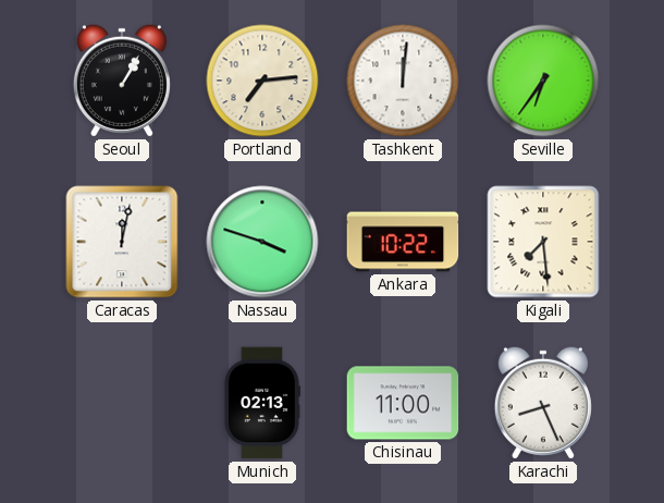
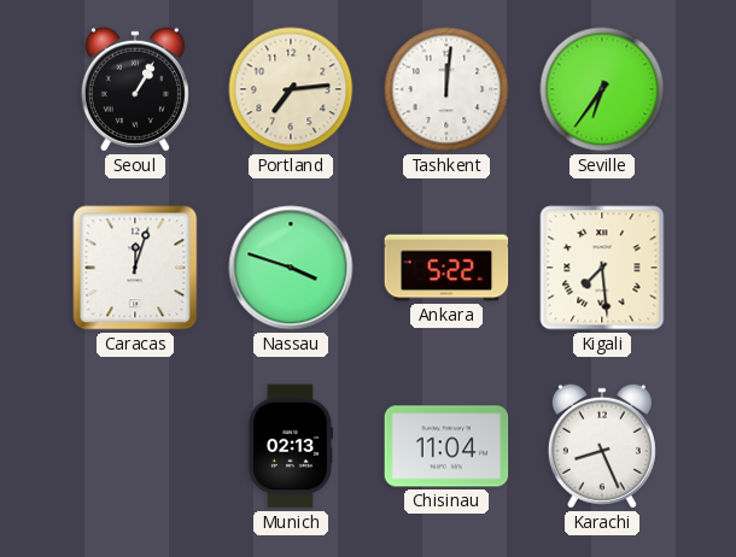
Caracas: 12:02 -> 12:03
Ankara: 10:22 -> 5:22
Chisinau: 11:00 -> 11:04
